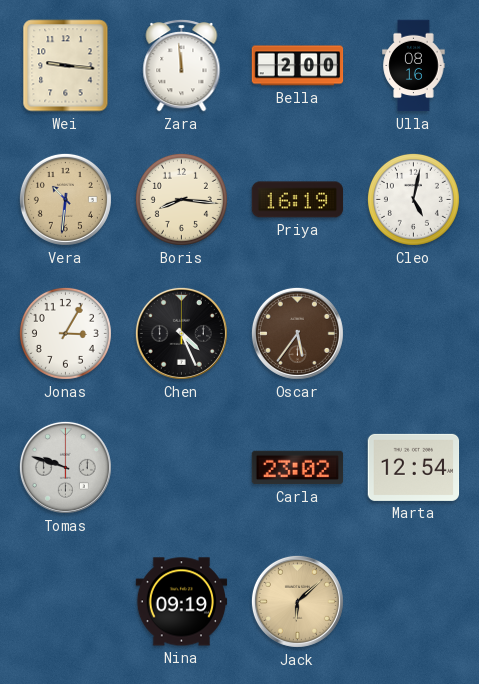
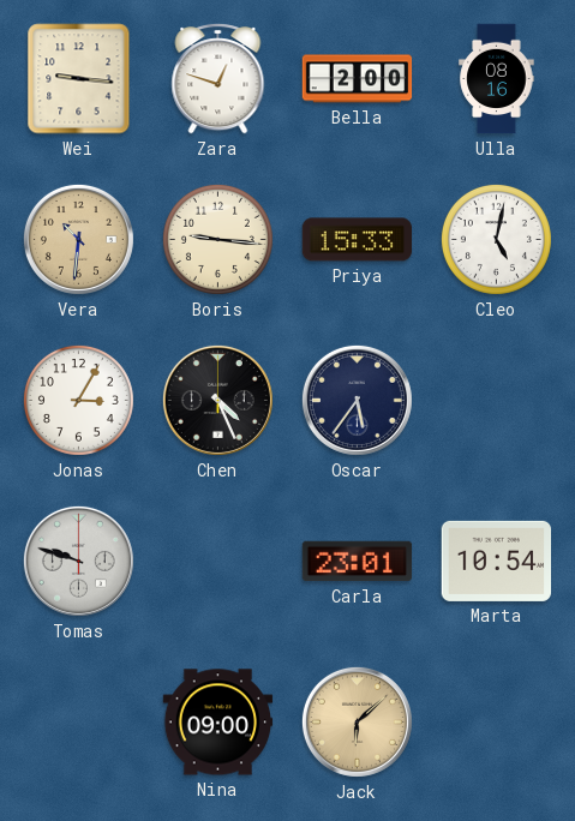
Zara: 11:59 -> 12:48
Boris: 8:16 -> 9:16
Priya: 16:19 -> 15:33
Oscar dial: brown -> navy
Carla: 23:02 -> 23:01
Marta: 12:54 -> 10:54
Nina: 09:19 -> 09:00
